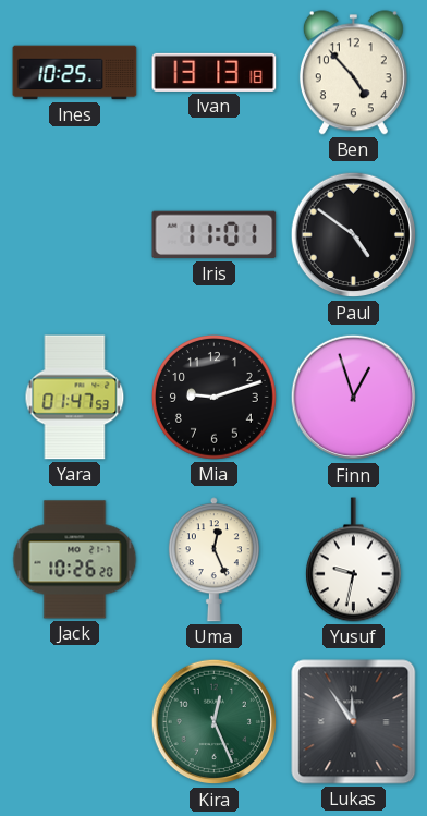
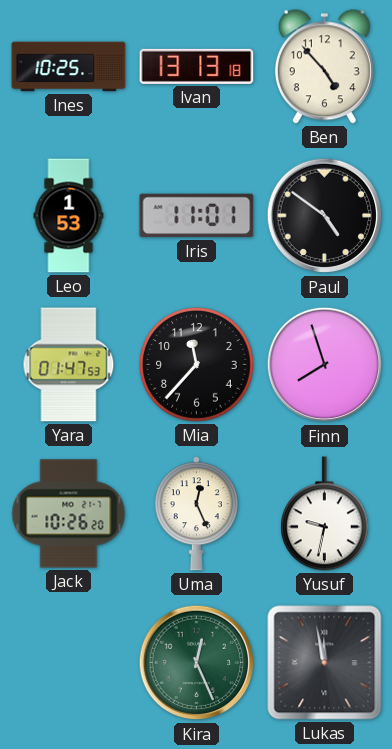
Leo: none -> 1:53
Mia: 9:12 -> 11:37
Finn: 12:57 -> 7:57
Lukas: 11:54 -> 11:58
